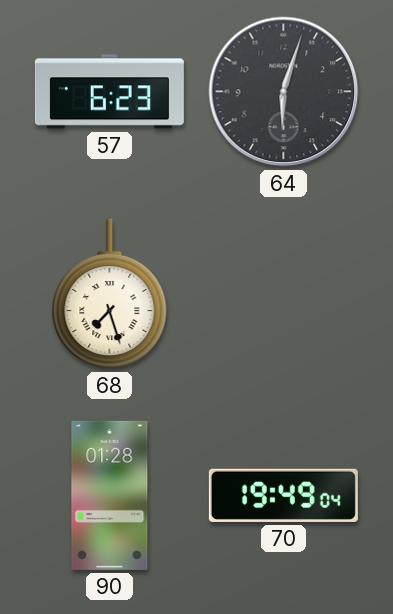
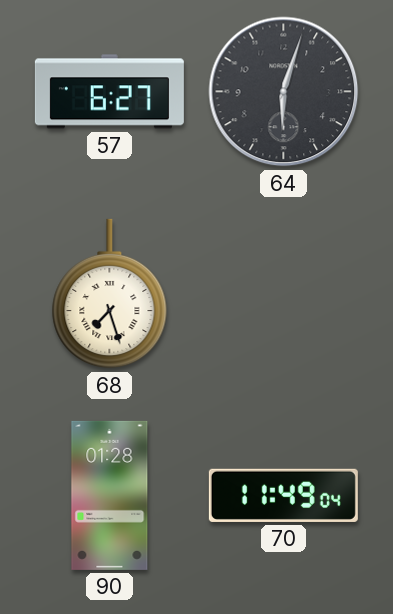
57: 6:23 -> 6:27
70: 19:49 -> 11:49
